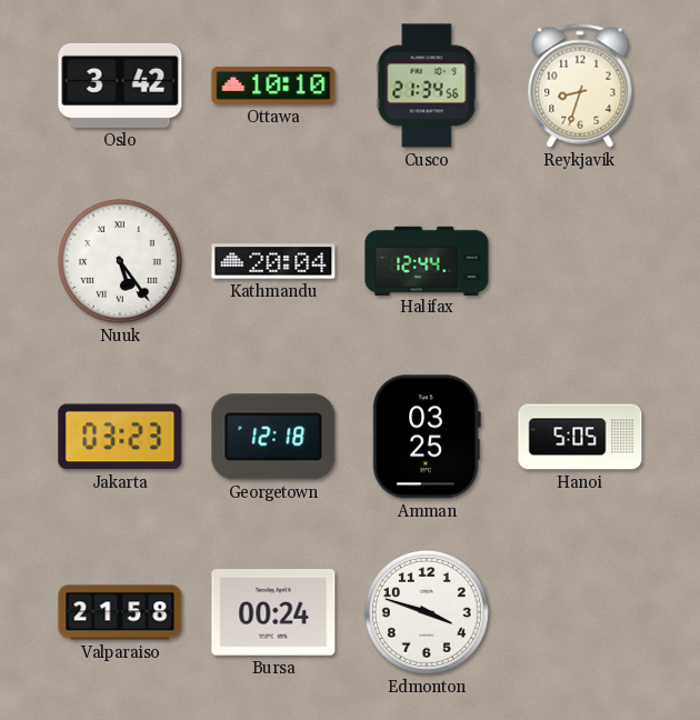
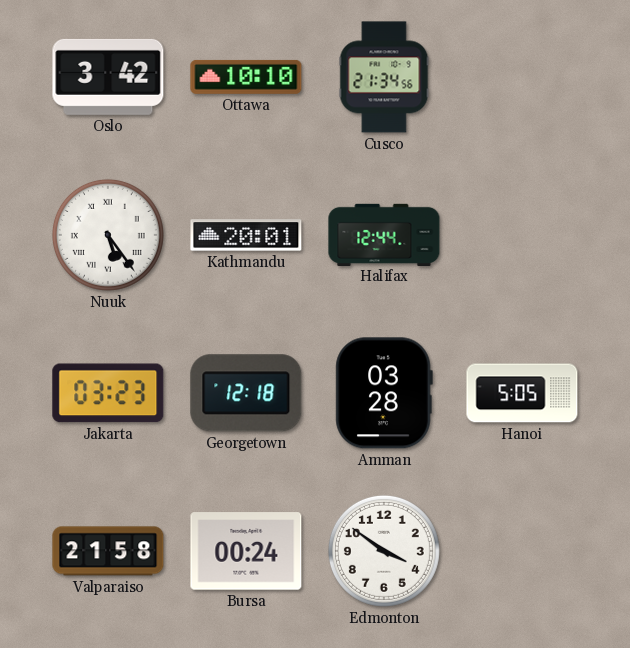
Reykjavik: 8:33 -> none
Kathmandu: 20:04 -> 20:01
Amman: 03:25 -> 03:28
Edmonton: 3:48 -> 3:51
